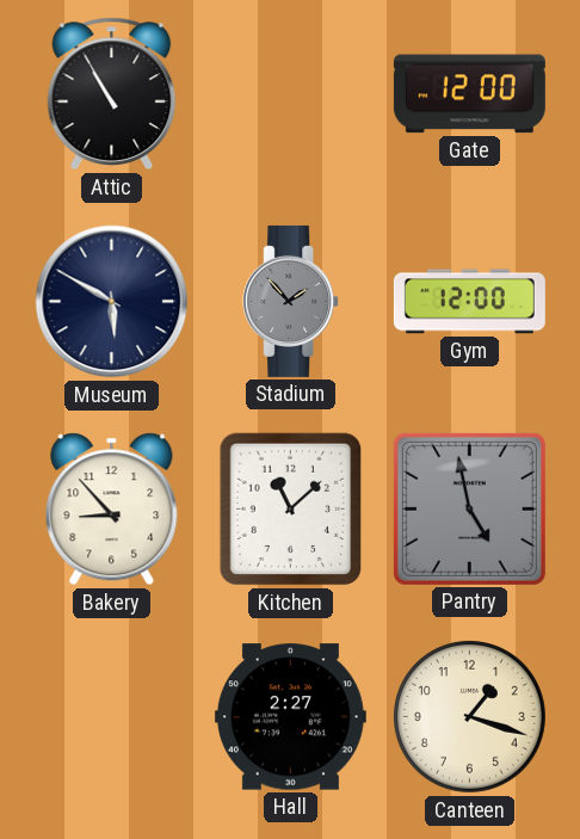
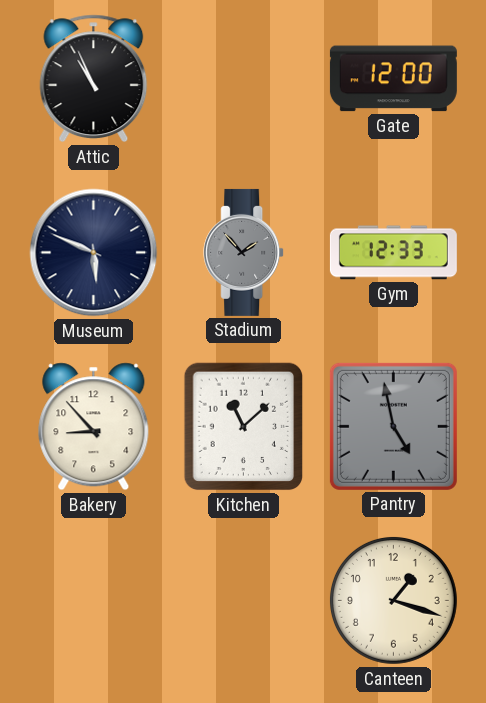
Attic: 10:55 -> 10:56
Museum: 5:50 -> 5:49
Gym: 12:00 -> 12:33
Hall: 2:27 -> none
